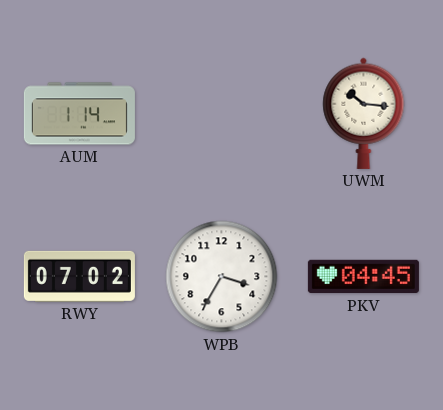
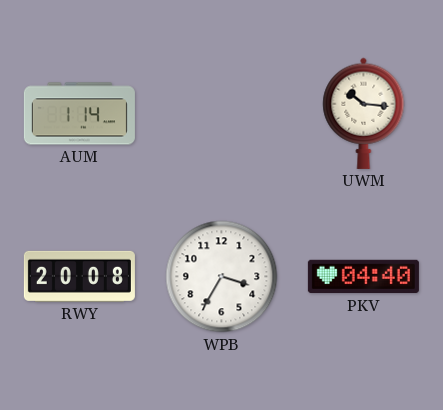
RWY: 07:02 -> 20:08
PKV: 04:45 -> 04:40
